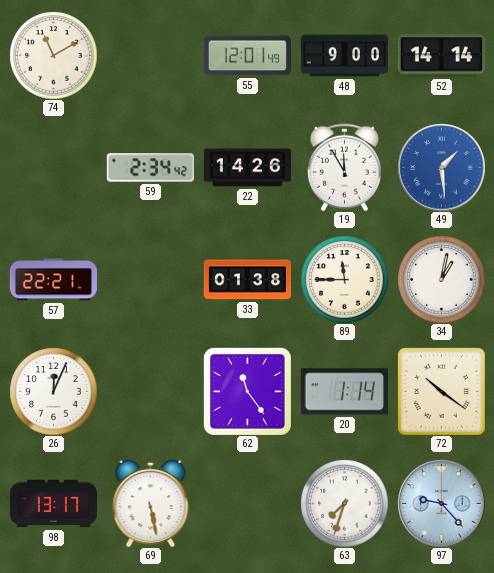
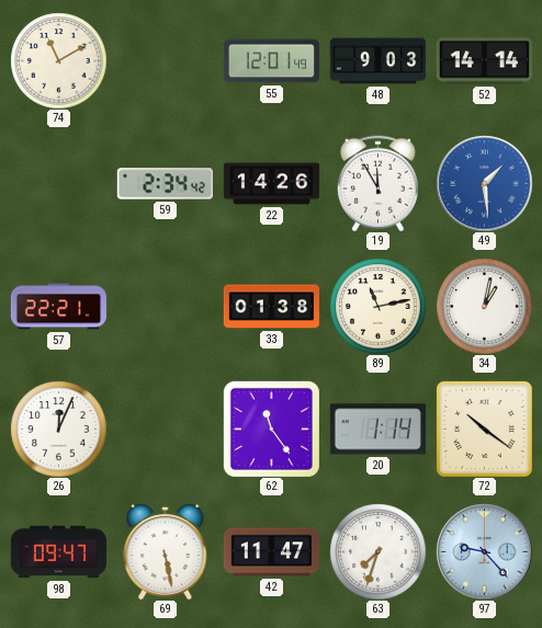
48: 9:00 -> 9:03
89: 11:45 -> 11:13
98: 13:17 -> 09:47
42: none -> 11:47
